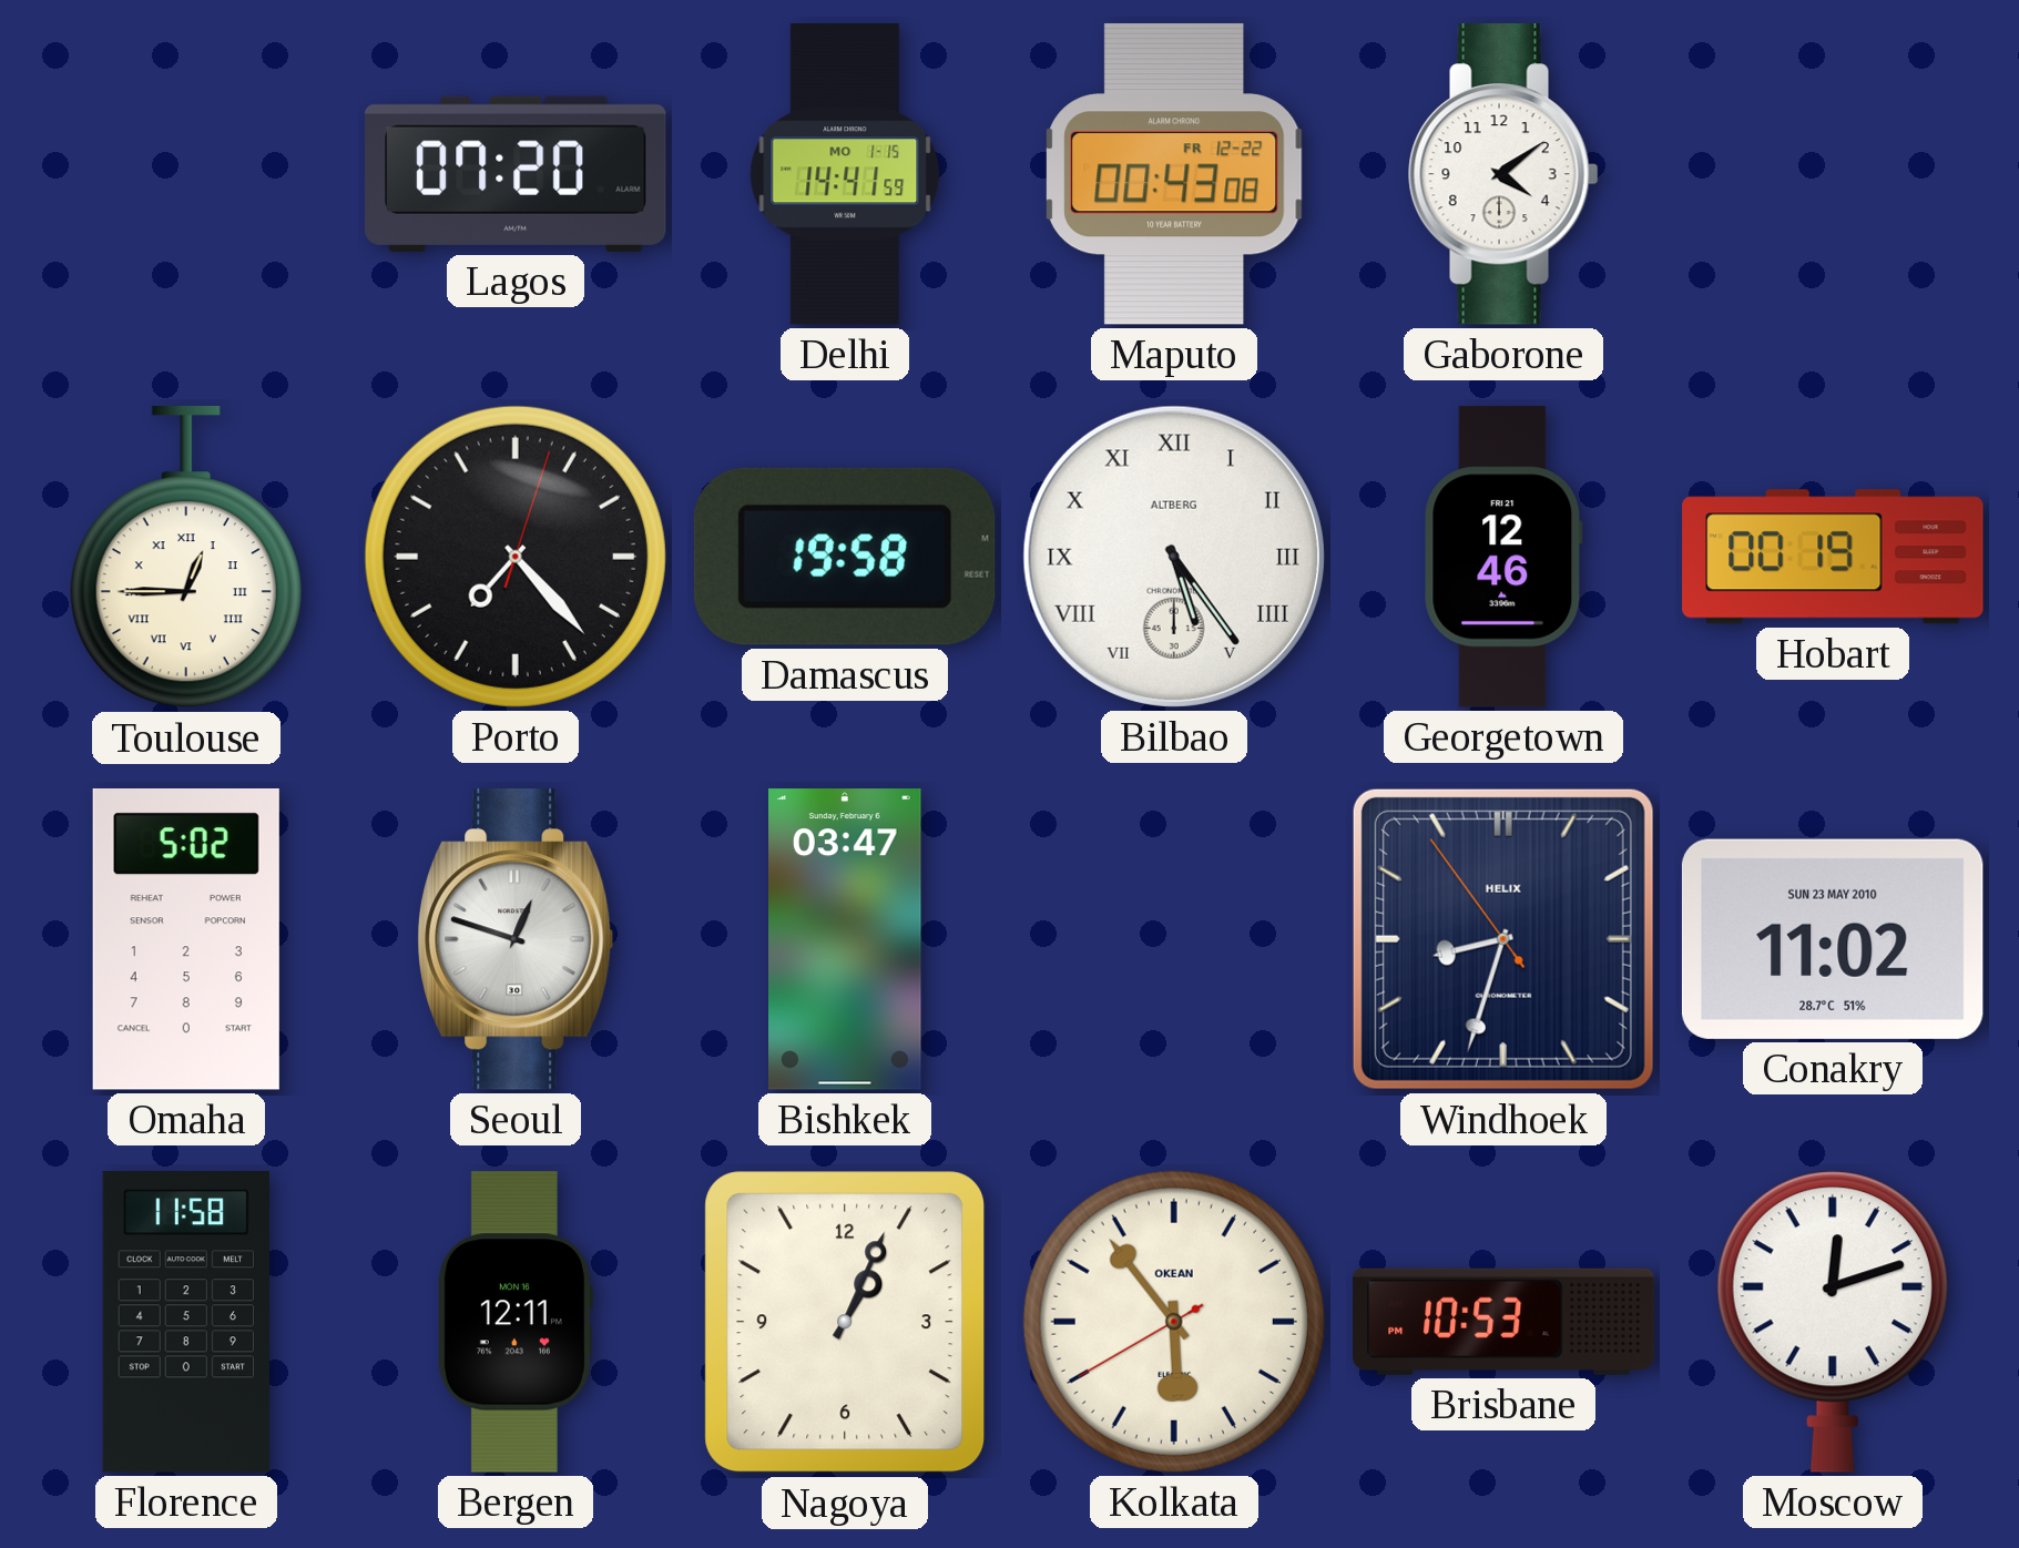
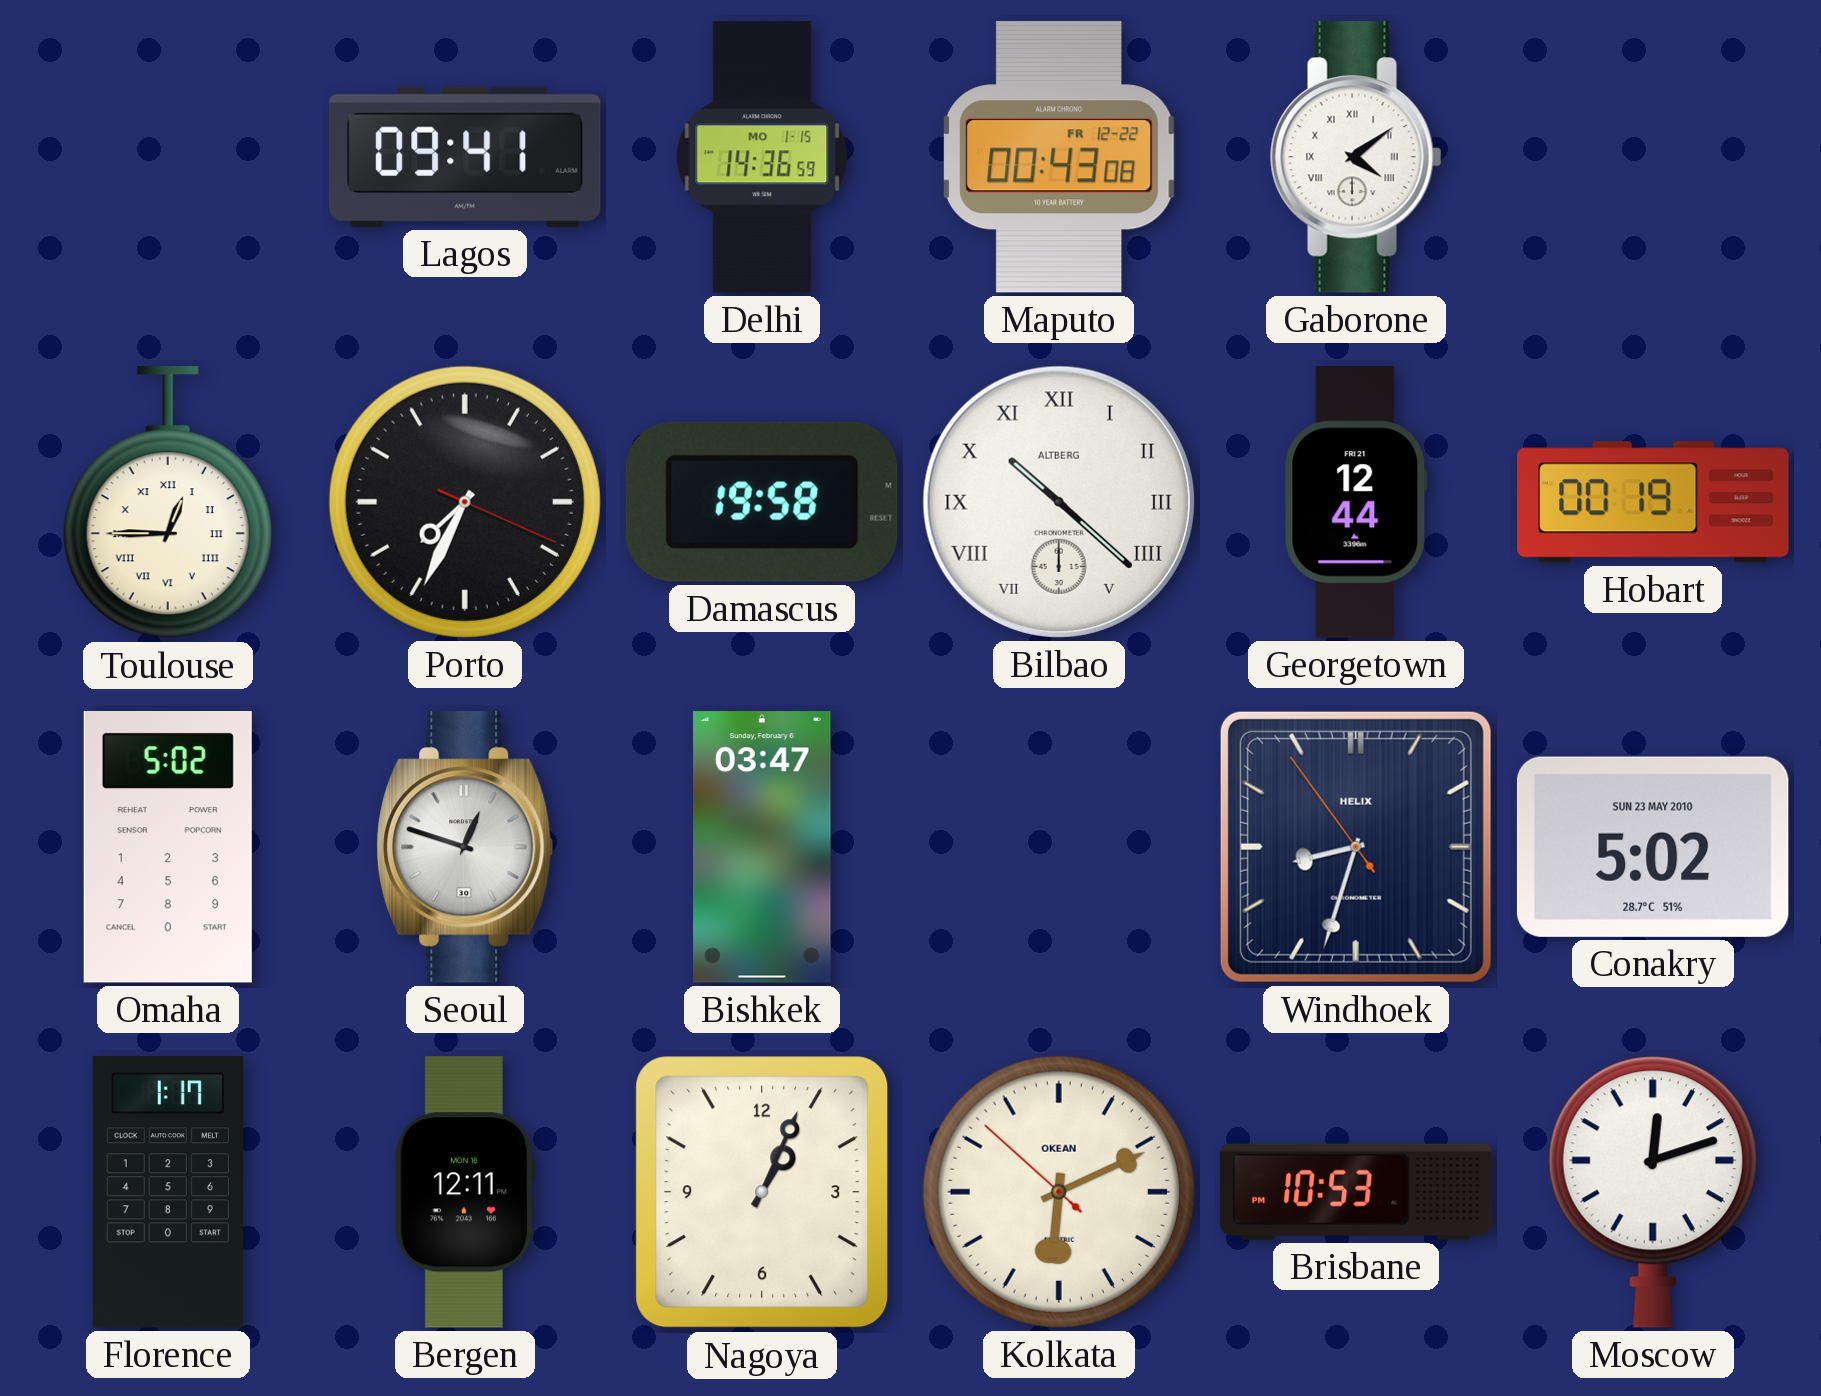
Lagos: 07:20 -> 09:41
Delhi: 14:41 -> 14:36
Gaborone numerals: Arabic -> Roman
Porto: 7:23 -> 7:34
Bilbao: 5:24 -> 10:22
Georgetown: 12:46 -> 12:44
Conakry: 11:02 -> 5:02
Florence: 11:58 -> 1:17
Kolkata: 5:53 -> 6:10
